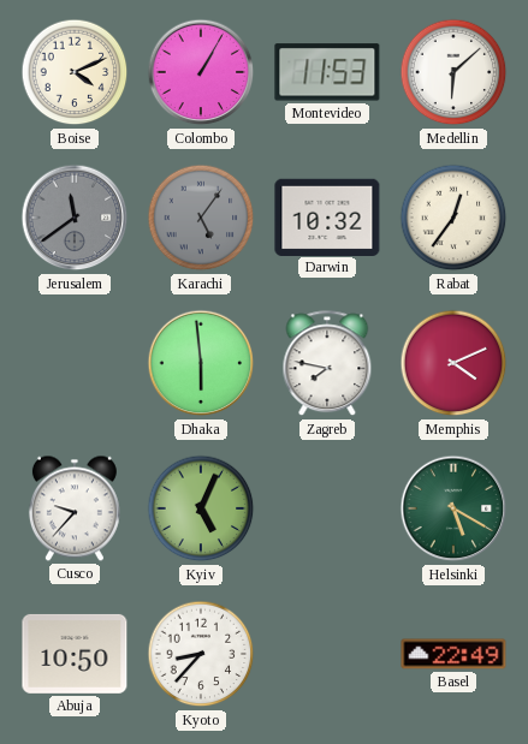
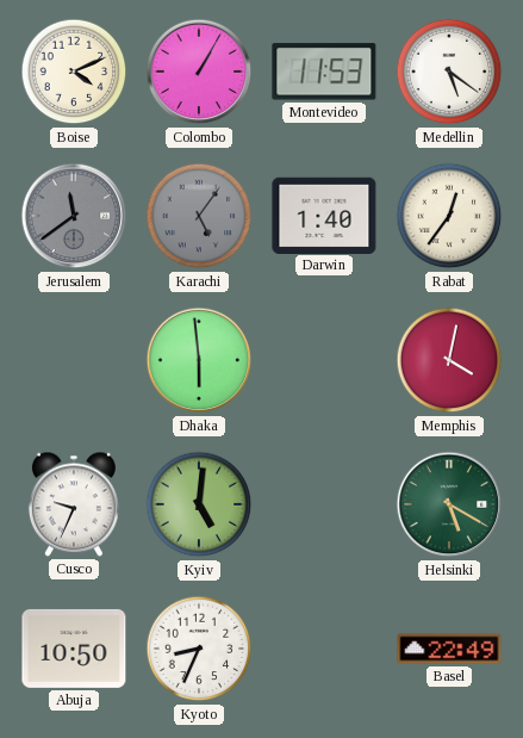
Medellin: 6:08 -> 5:21
Darwin: 10:32 -> 1:40
Zagreb: 7:47 -> none
Memphis: 4:11 -> 4:02
Cusco: 9:37 -> 9:34
Kyiv: 5:04 -> 5:01
Kyoto: 8:37 -> 8:34
